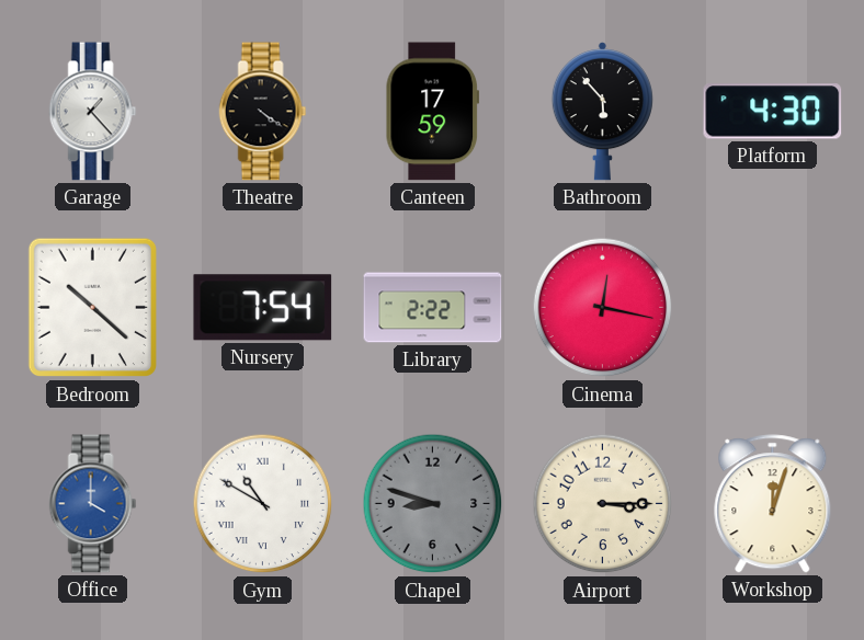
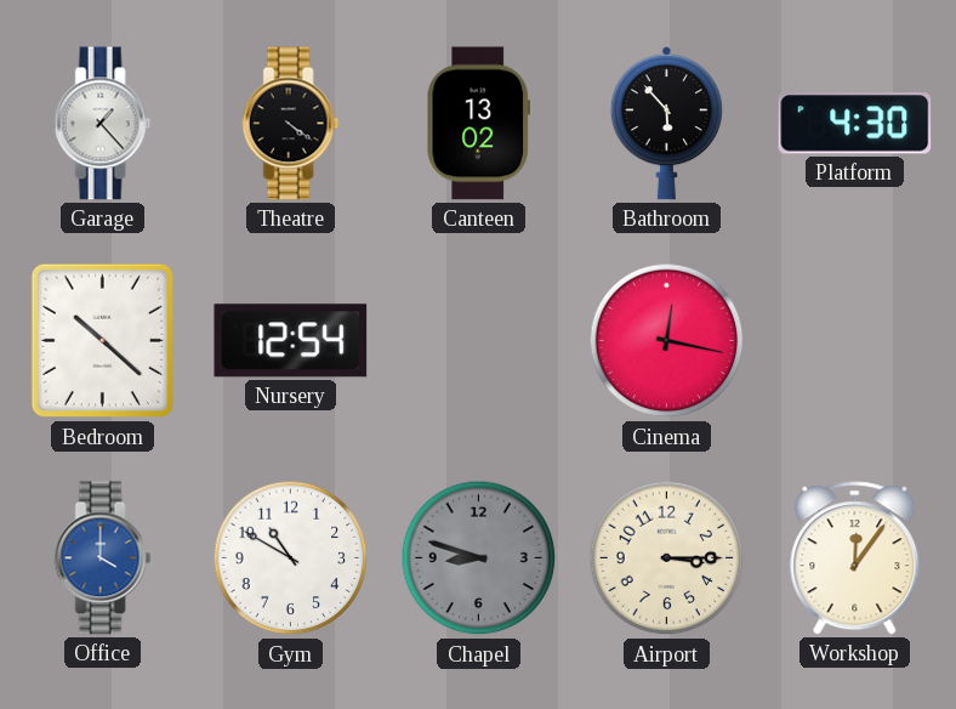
Canteen: 17:59 -> 13:02
Nursery: 7:54 -> 12:54
Library: 2:22 -> none
Gym numerals: Roman -> Arabic
Workshop: 12:03 -> 12:06
